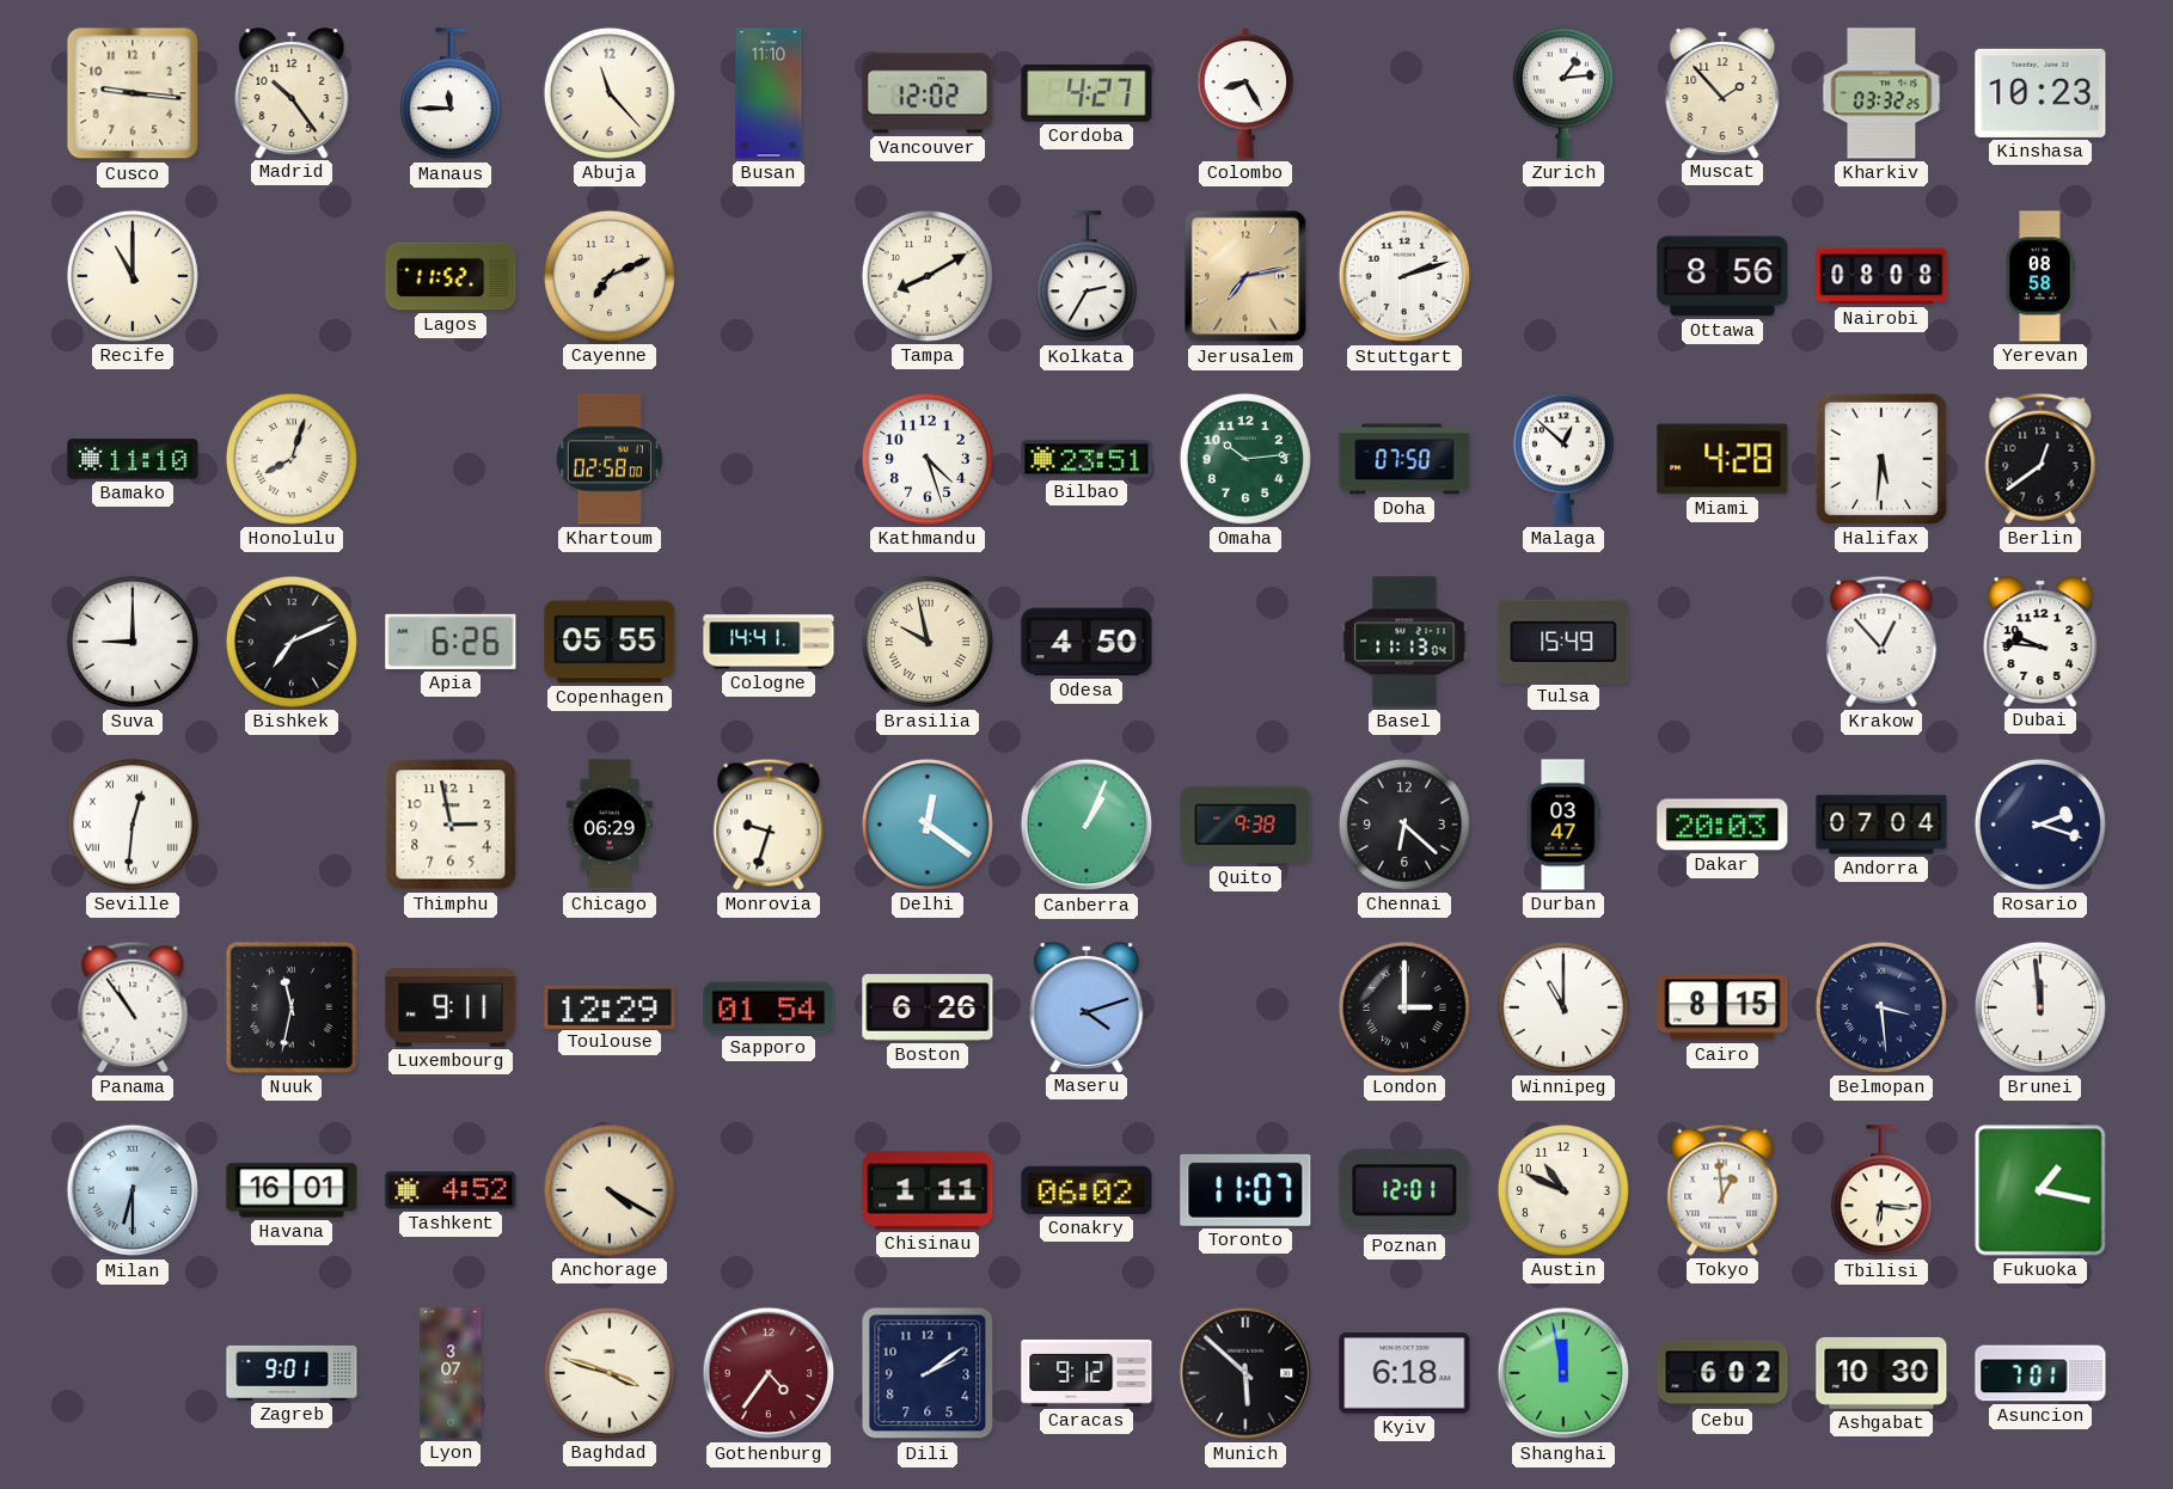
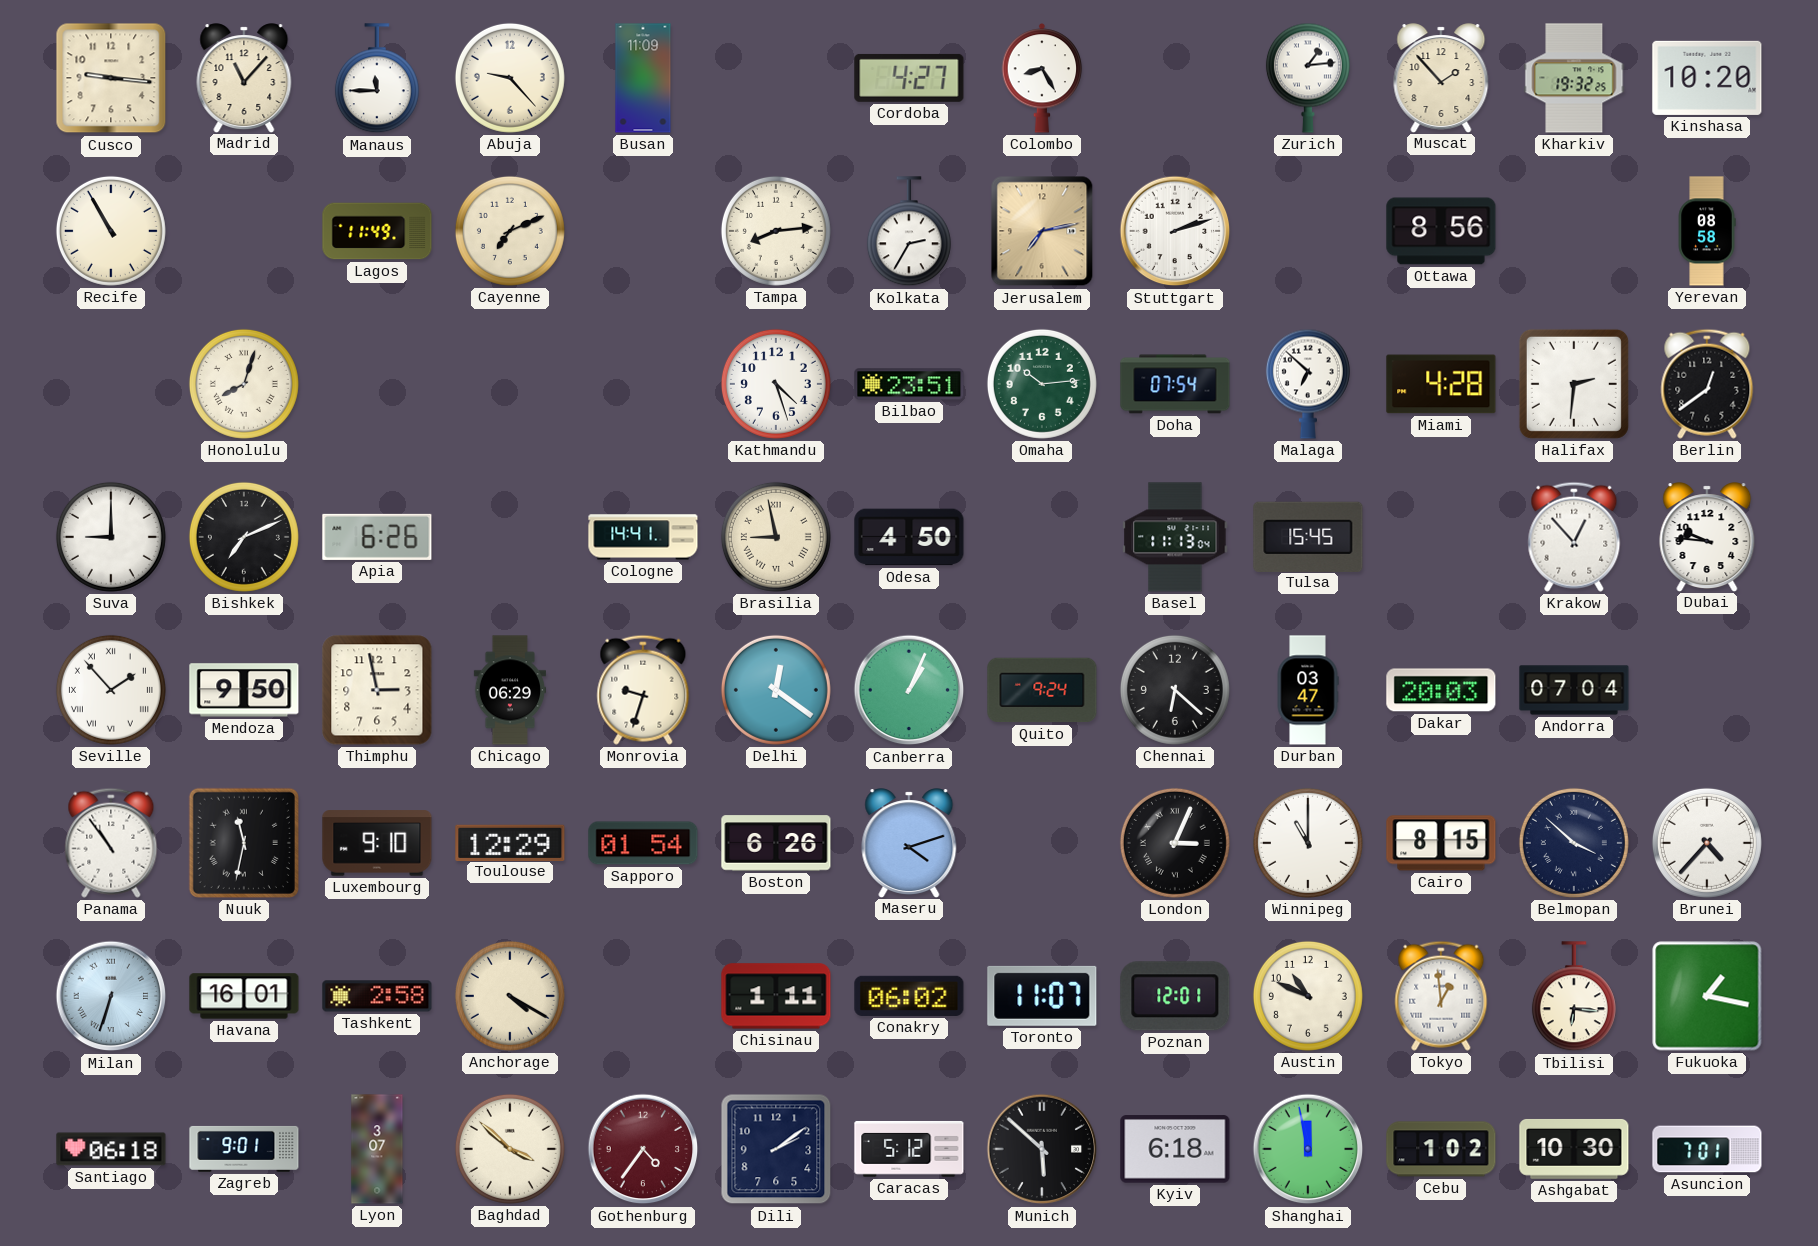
Madrid: 10:24 -> 11:07
Abuja: 11:23 -> 9:23
Busan: 11:10 -> 11:09
Vancouver: 12:02 -> none
Kharkiv: 03:32 -> 19:32
Kinshasa: 10:23 -> 10:20
Recife: 11:00 -> 10:55
Lagos: 11:52 -> 11:49
Tampa: 8:10 -> 8:14
Nairobi: 08:08 -> none
Bamako: 11:10 -> none
Khartoum: 02:58 -> none
Doha: 07:50 -> 07:54
Malaga: 12:52 -> 6:52
Halifax: 5:31 -> 2:31
Copenhagen: 05:55 -> none
Brasilia: 9:58 -> 8:58
Tulsa: 15:49 -> 15:45
Seville: 12:31 -> 1:53
Mendoza: none -> 9:50
Quito: 9:38 -> 9:24
Rosario: 2:18 -> none
Luxembourg: 9:11 -> 9:10
London: 3:00 -> 3:04
Belmopan: 3:29 -> 3:52
Brunei: 11:59 -> 4:37
Milan: 6:30 -> 6:33
Tashkent: 4:52 -> 2:58
Santiago: none -> 06:18
Baghdad: 3:48 -> 3:52
Caracas: 9:12 -> 5:12
Cebu: 6:02 -> 1:02
